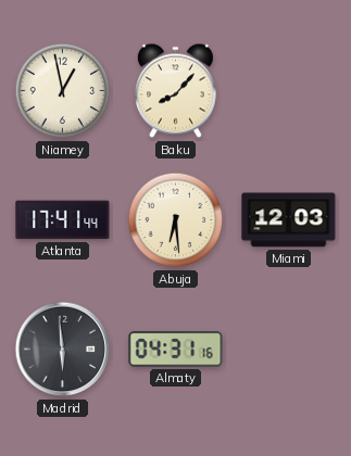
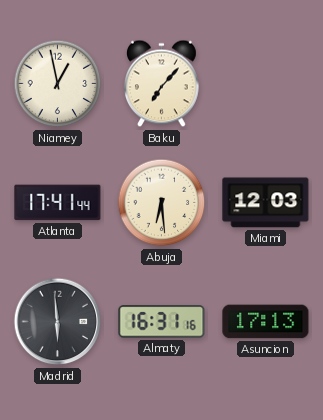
Baku: 8:07 -> 7:07
Almaty: 04:31 -> 16:31
Asuncion: none -> 17:13
